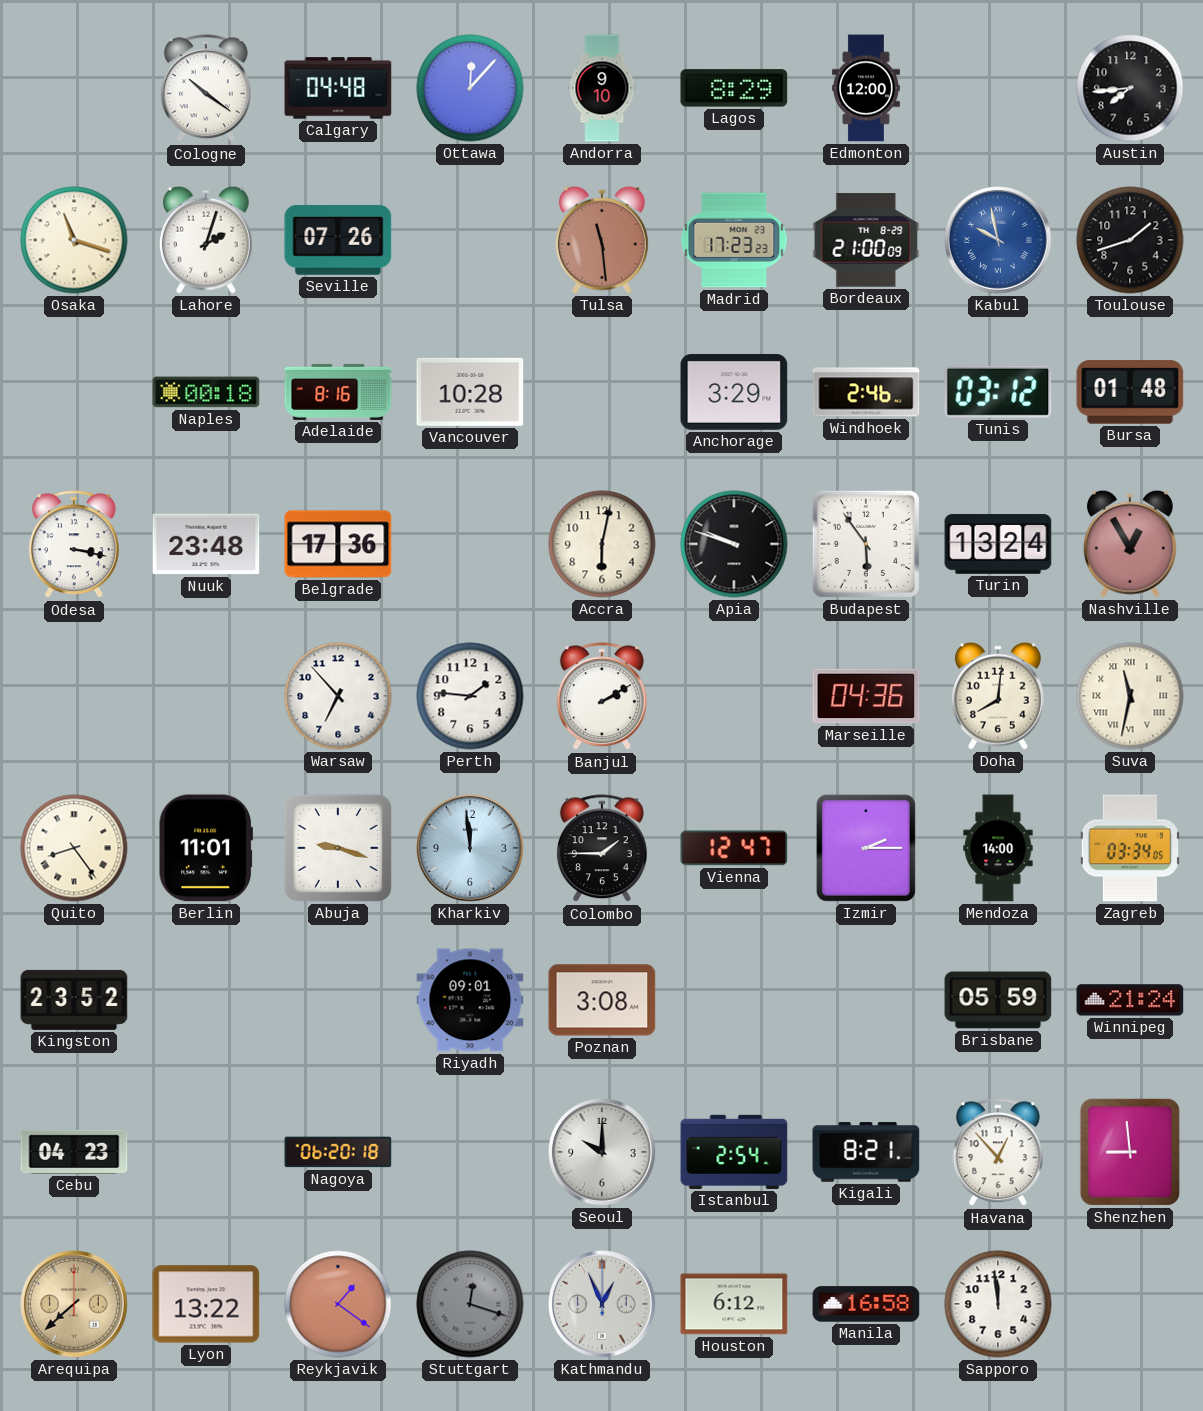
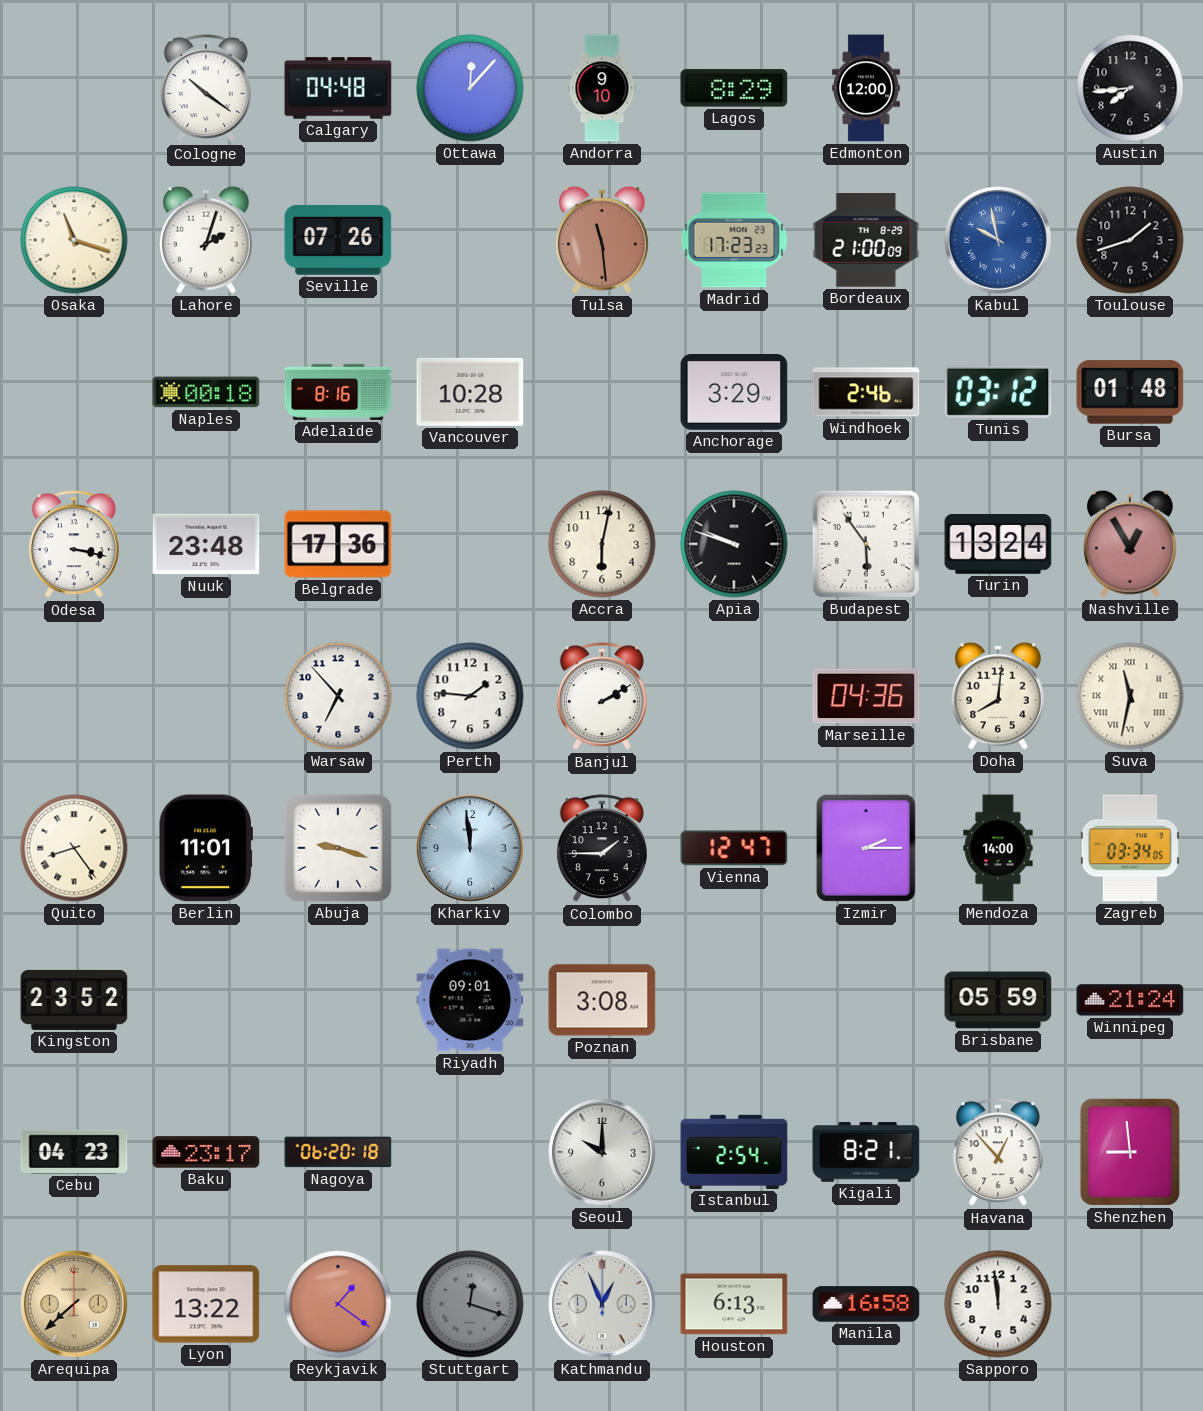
Baku: none -> 23:17
Houston: 6:12 -> 6:13
